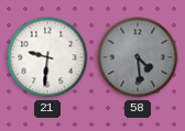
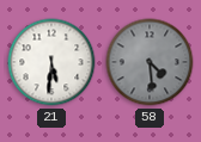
21: 9:31 -> 5:31
